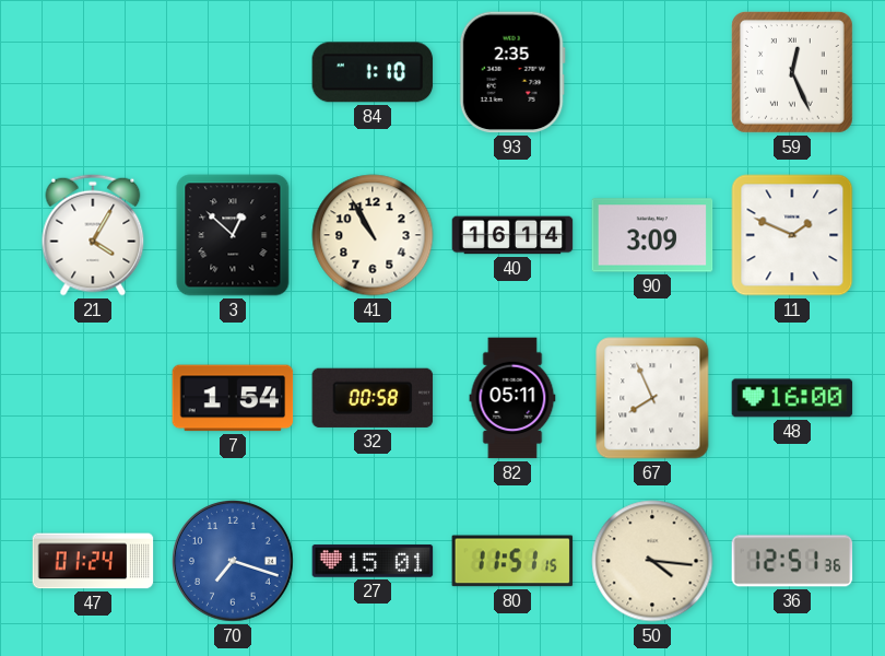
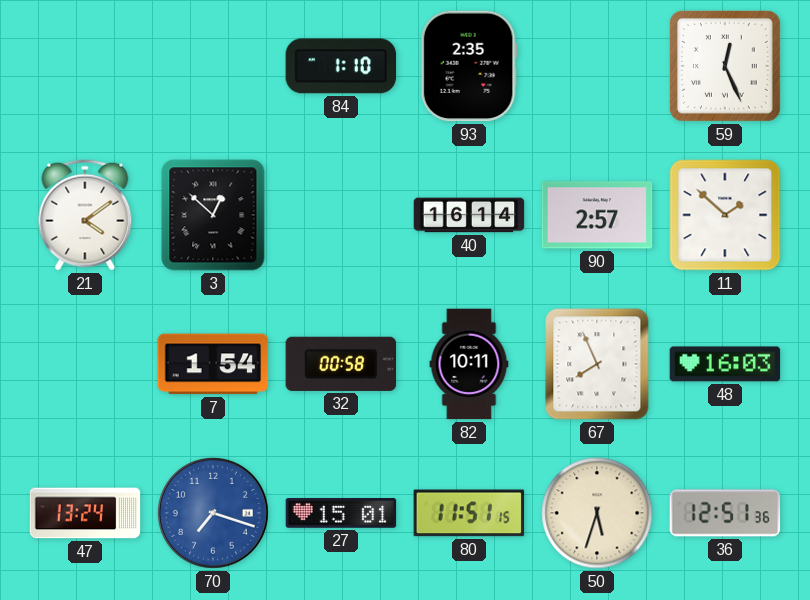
21: 4:05 -> 4:09
41: 10:55 -> none
90: 3:09 -> 2:57
11: 1:49 -> 1:52
82: 05:11 -> 10:11
48: 16:00 -> 16:03
47: 01:24 -> 13:24
50: 4:16 -> 5:33
